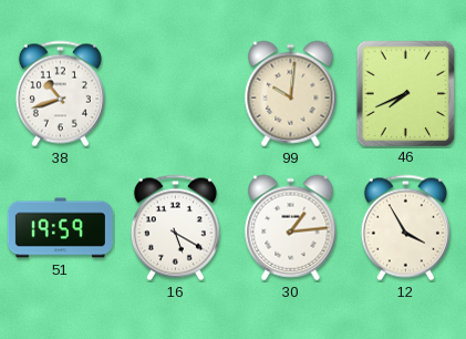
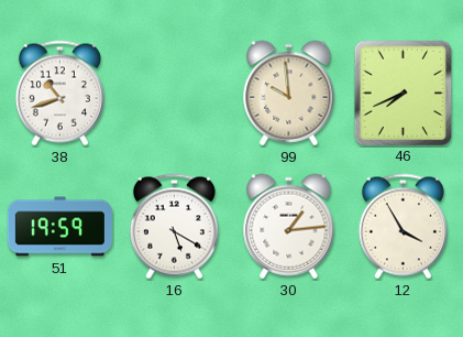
99: 10:01 -> 9:59
